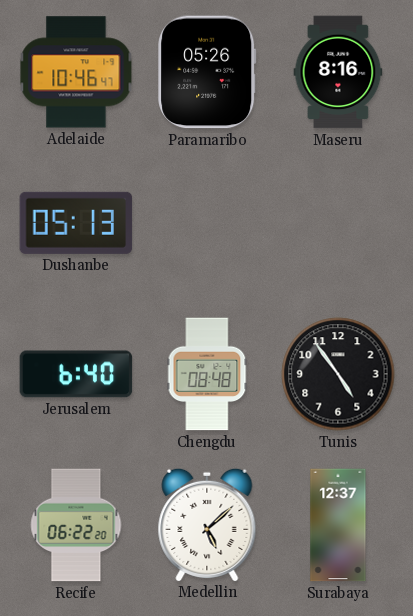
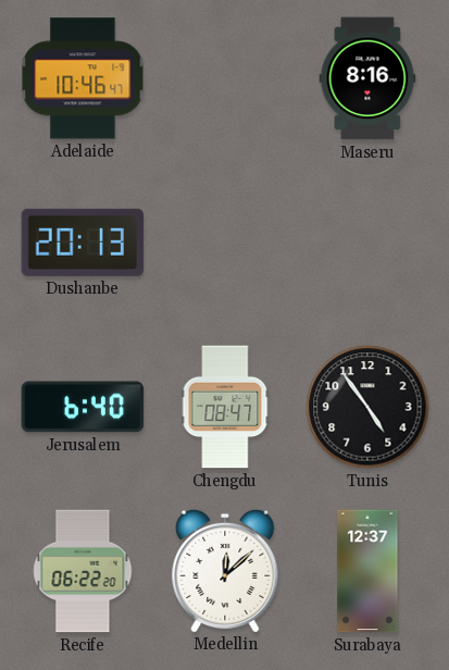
Paramaribo: 05:26 -> none
Dushanbe: 05:13 -> 20:13
Chengdu: 08:48 -> 08:47
Medellin: 5:08 -> 12:08
